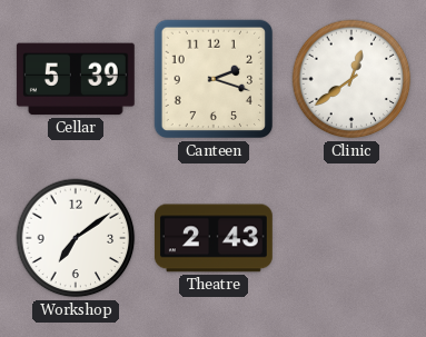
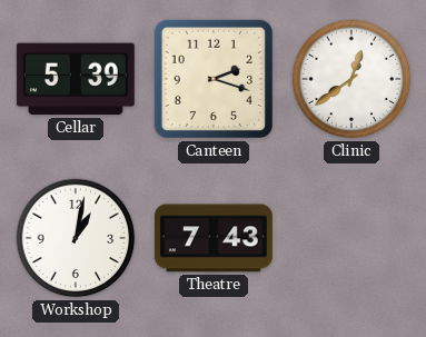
Workshop: 7:09 -> 1:02
Theatre: 2:43 -> 7:43
